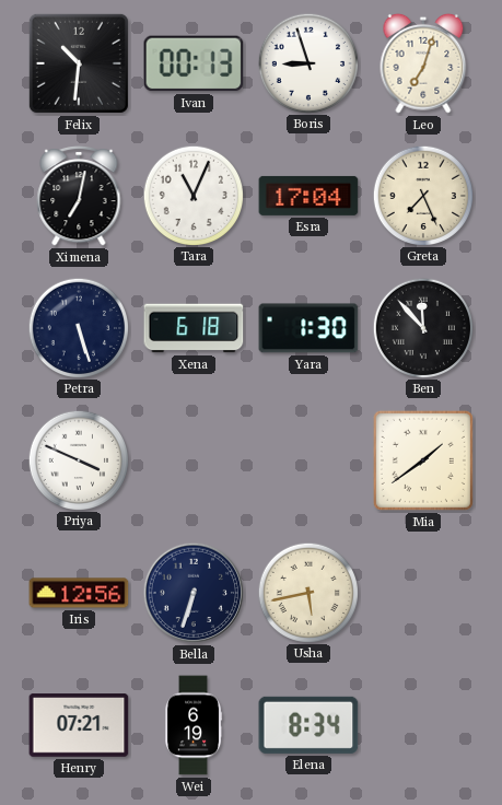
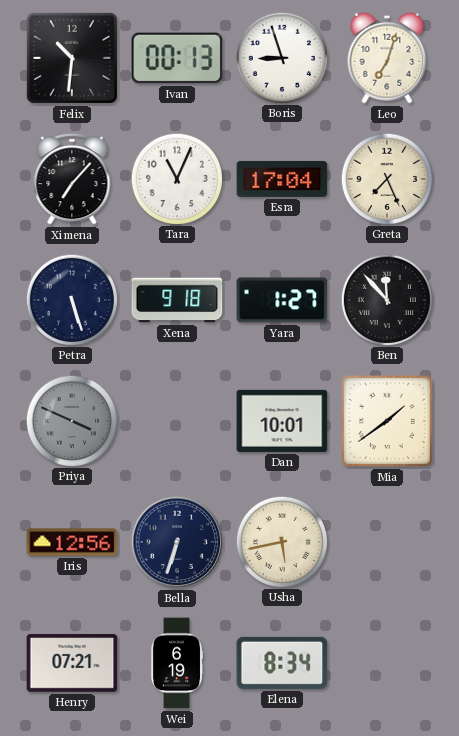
Ximena: 7:02 -> 7:07
Xena: 6:18 -> 9:18
Yara: 1:30 -> 1:27
Priya dial: white -> grey
Dan: none -> 10:01
